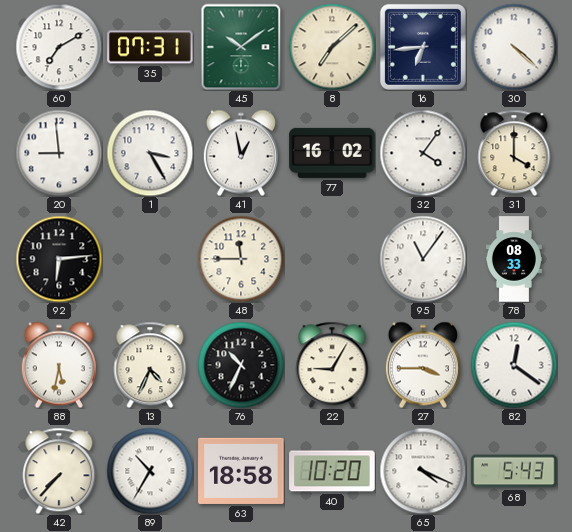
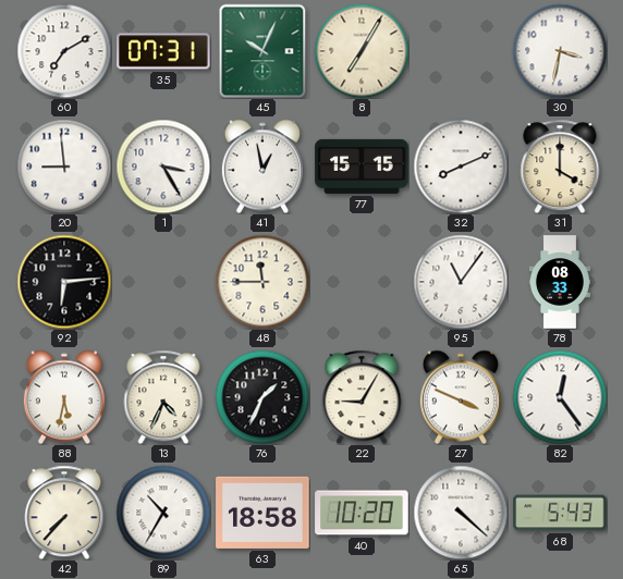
45: 10:09 -> 10:04
8: 7:08 -> 7:05
16: 6:44 -> none
30: 4:22 -> 3:32
77: 16:02 -> 15:15
32: 4:06 -> 8:11
76: 10:34 -> 1:34
27: 3:45 -> 3:49
82: 12:21 -> 12:24
65: 4:19 -> 4:22
